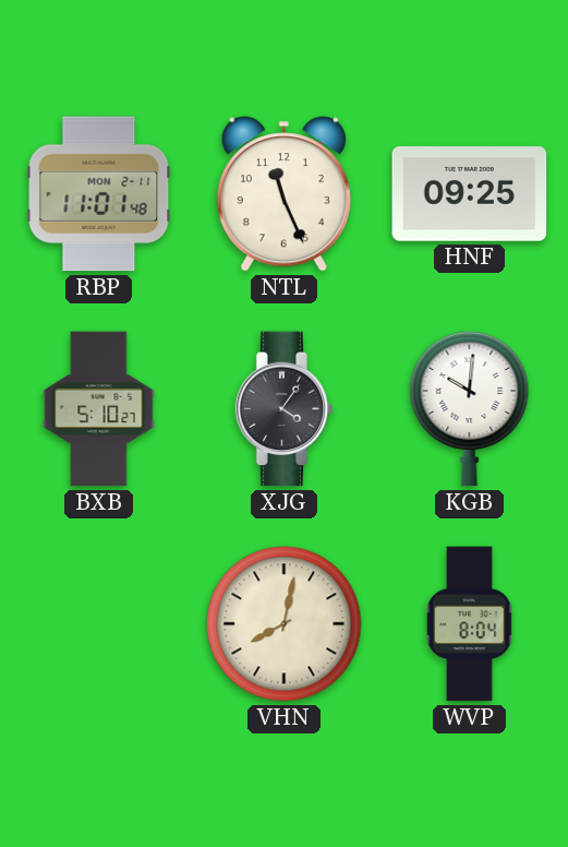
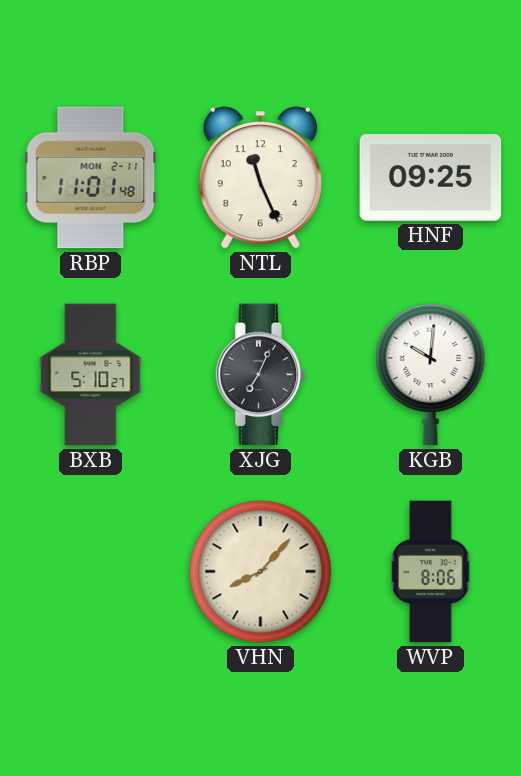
XJG: 4:06 -> 7:04
VHN: 8:02 -> 8:07
WVP: 8:04 -> 8:06
